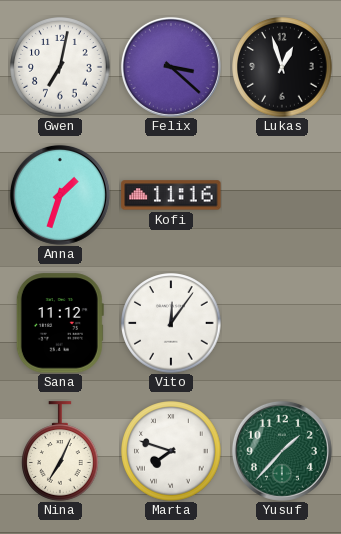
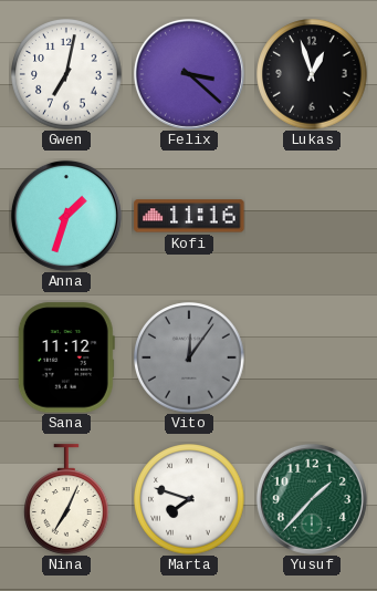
Vito dial: white -> grey
